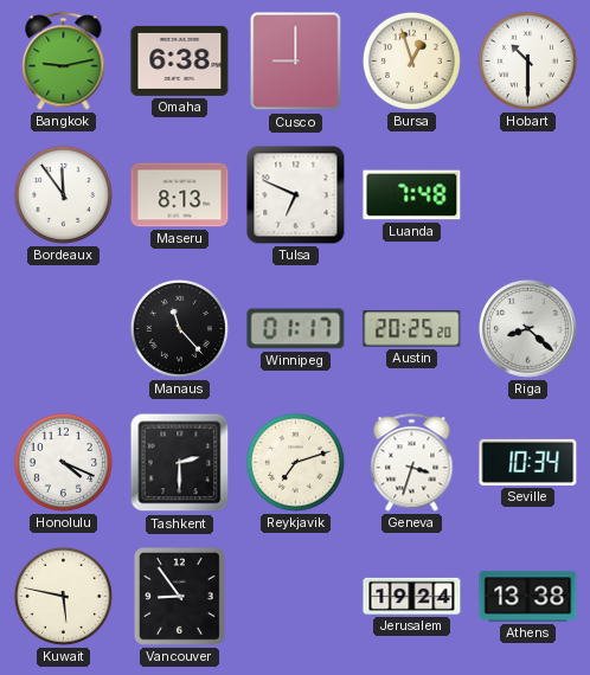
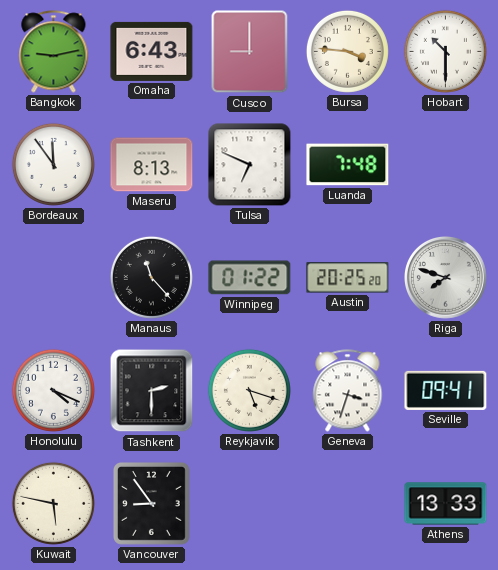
Omaha: 6:38 -> 6:43
Bursa: 12:57 -> 3:46
Winnipeg: 01:17 -> 01:22
Riga: 8:22 -> 7:48
Reykjavik: 7:12 -> 5:18
Seville: 10:34 -> 09:41
Jerusalem: 19:24 -> none
Athens: 13:38 -> 13:33
